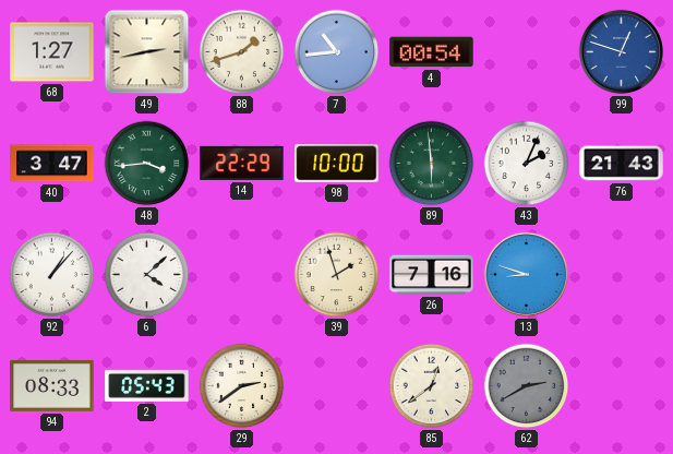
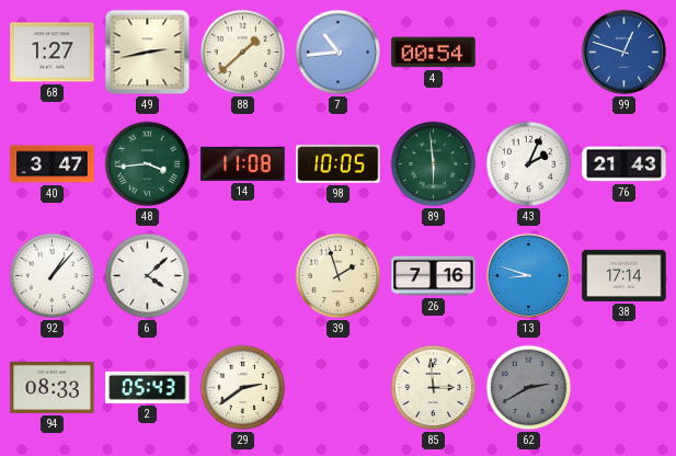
88: 1:42 -> 1:38
14: 22:29 -> 11:08
98: 10:00 -> 10:05
38: none -> 17:14
85: 12:39 -> 2:59
